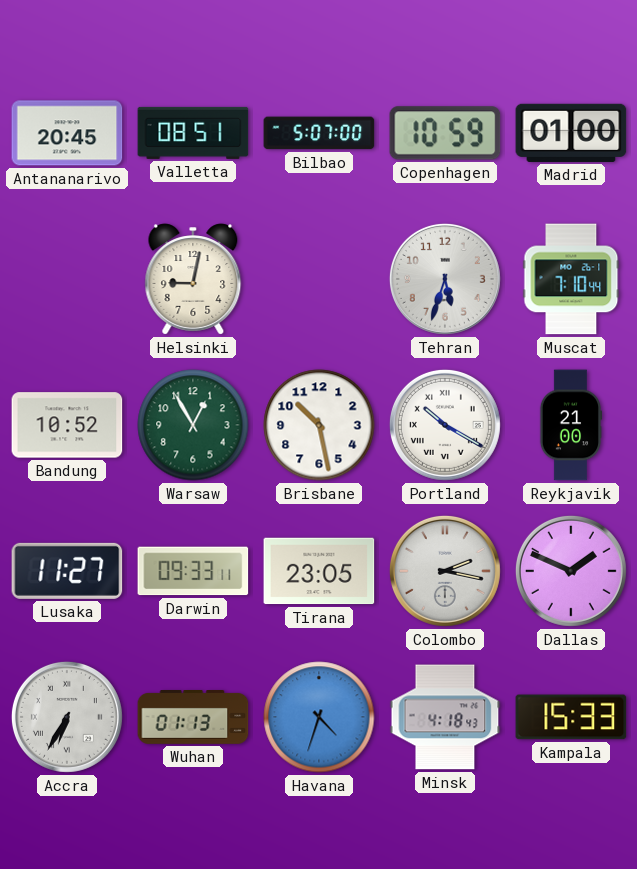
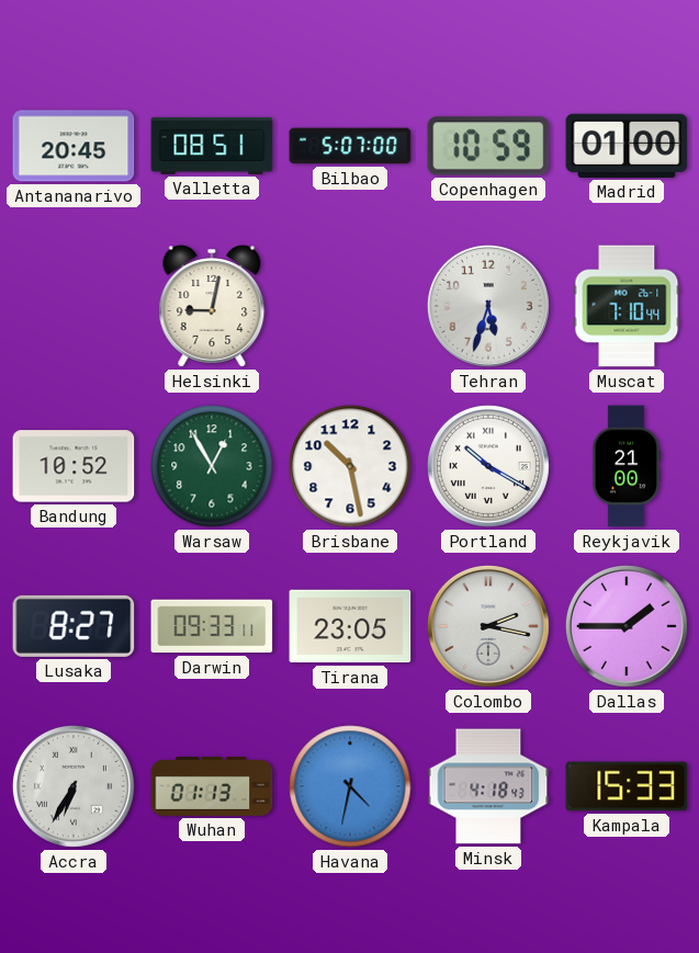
Lusaka: 11:27 -> 8:27
Dallas: 1:49 -> 1:45
Havana: 4:33 -> 4:32
